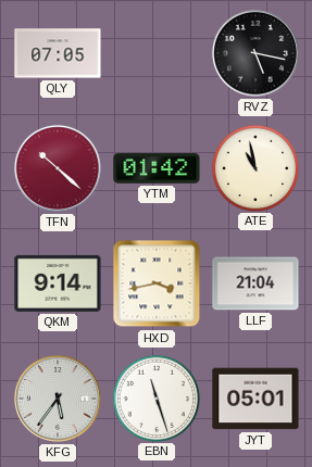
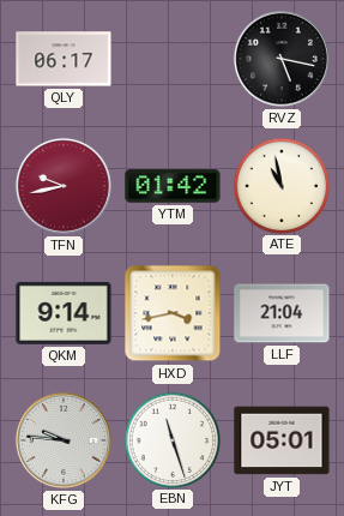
QLY: 07:05 -> 06:17
TFN: 10:22 -> 9:43
KFG: 5:36 -> 9:46
